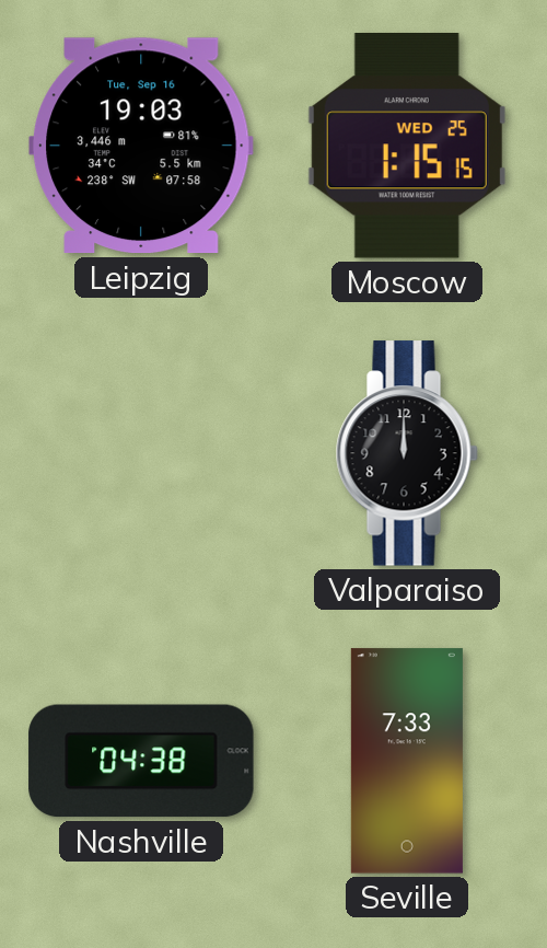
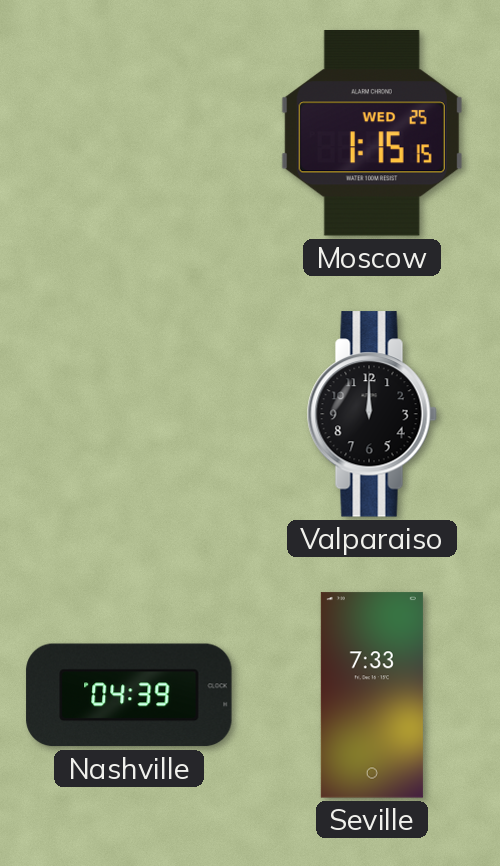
Leipzig: 19:03 -> none
Nashville: 04:38 -> 04:39
